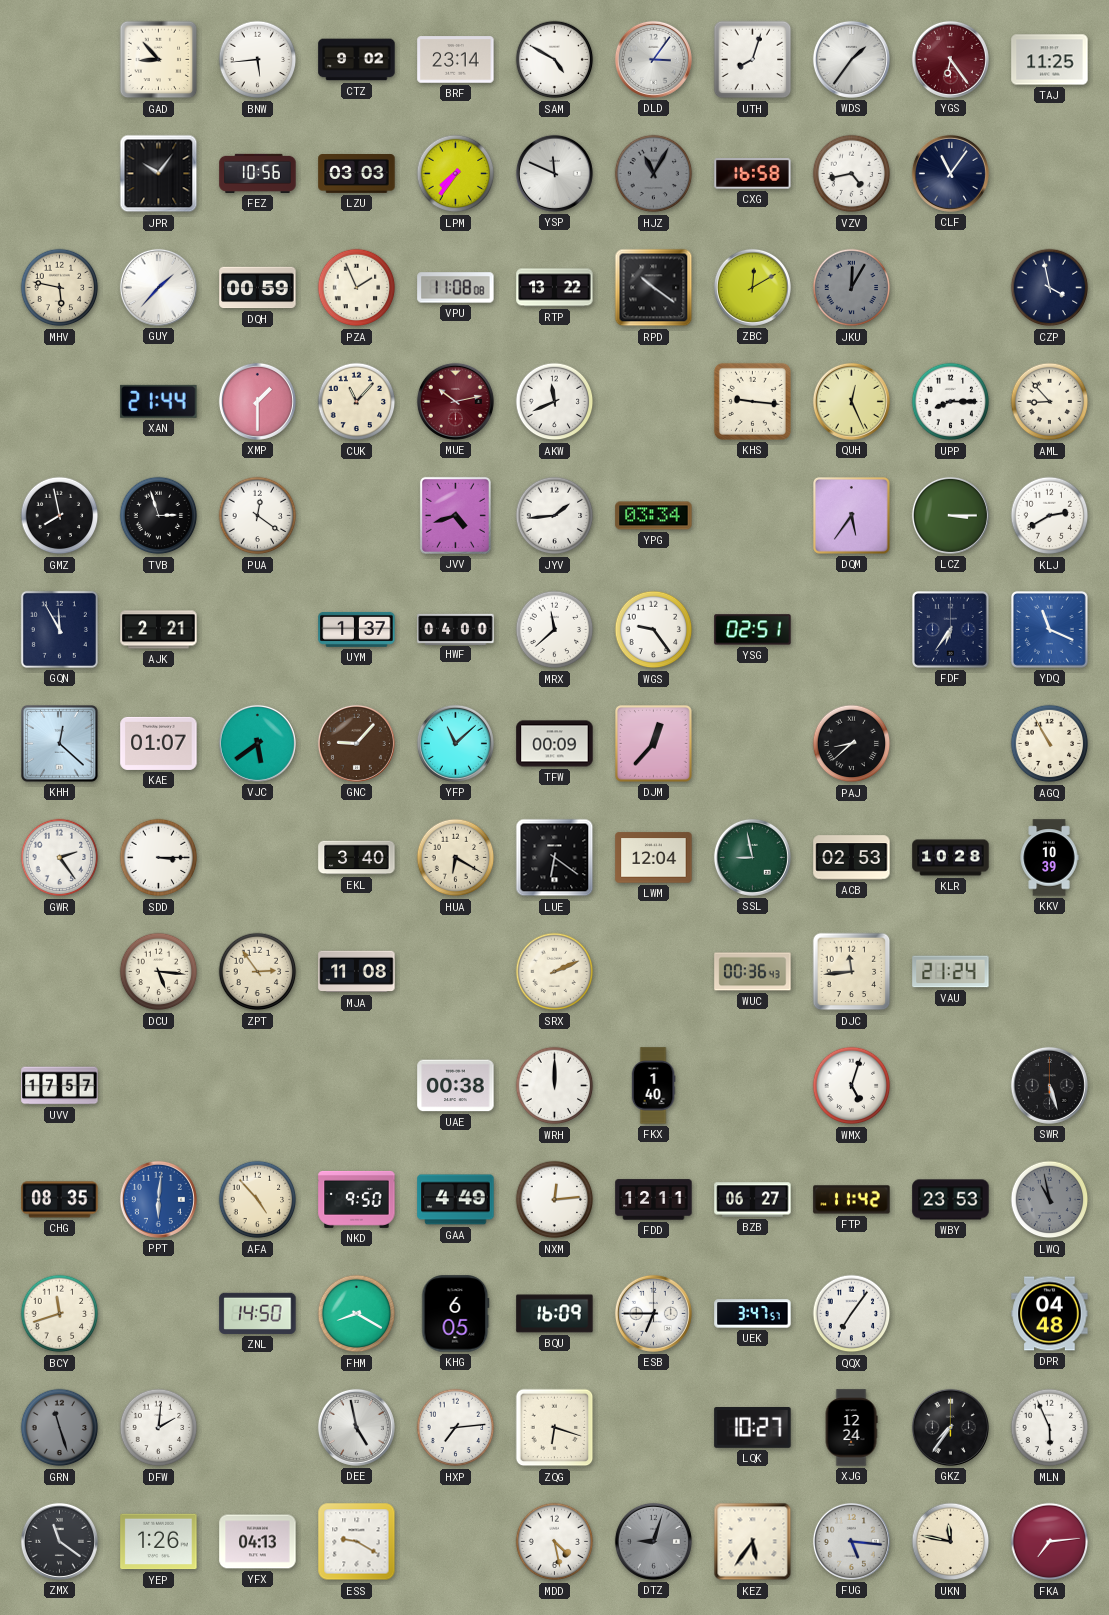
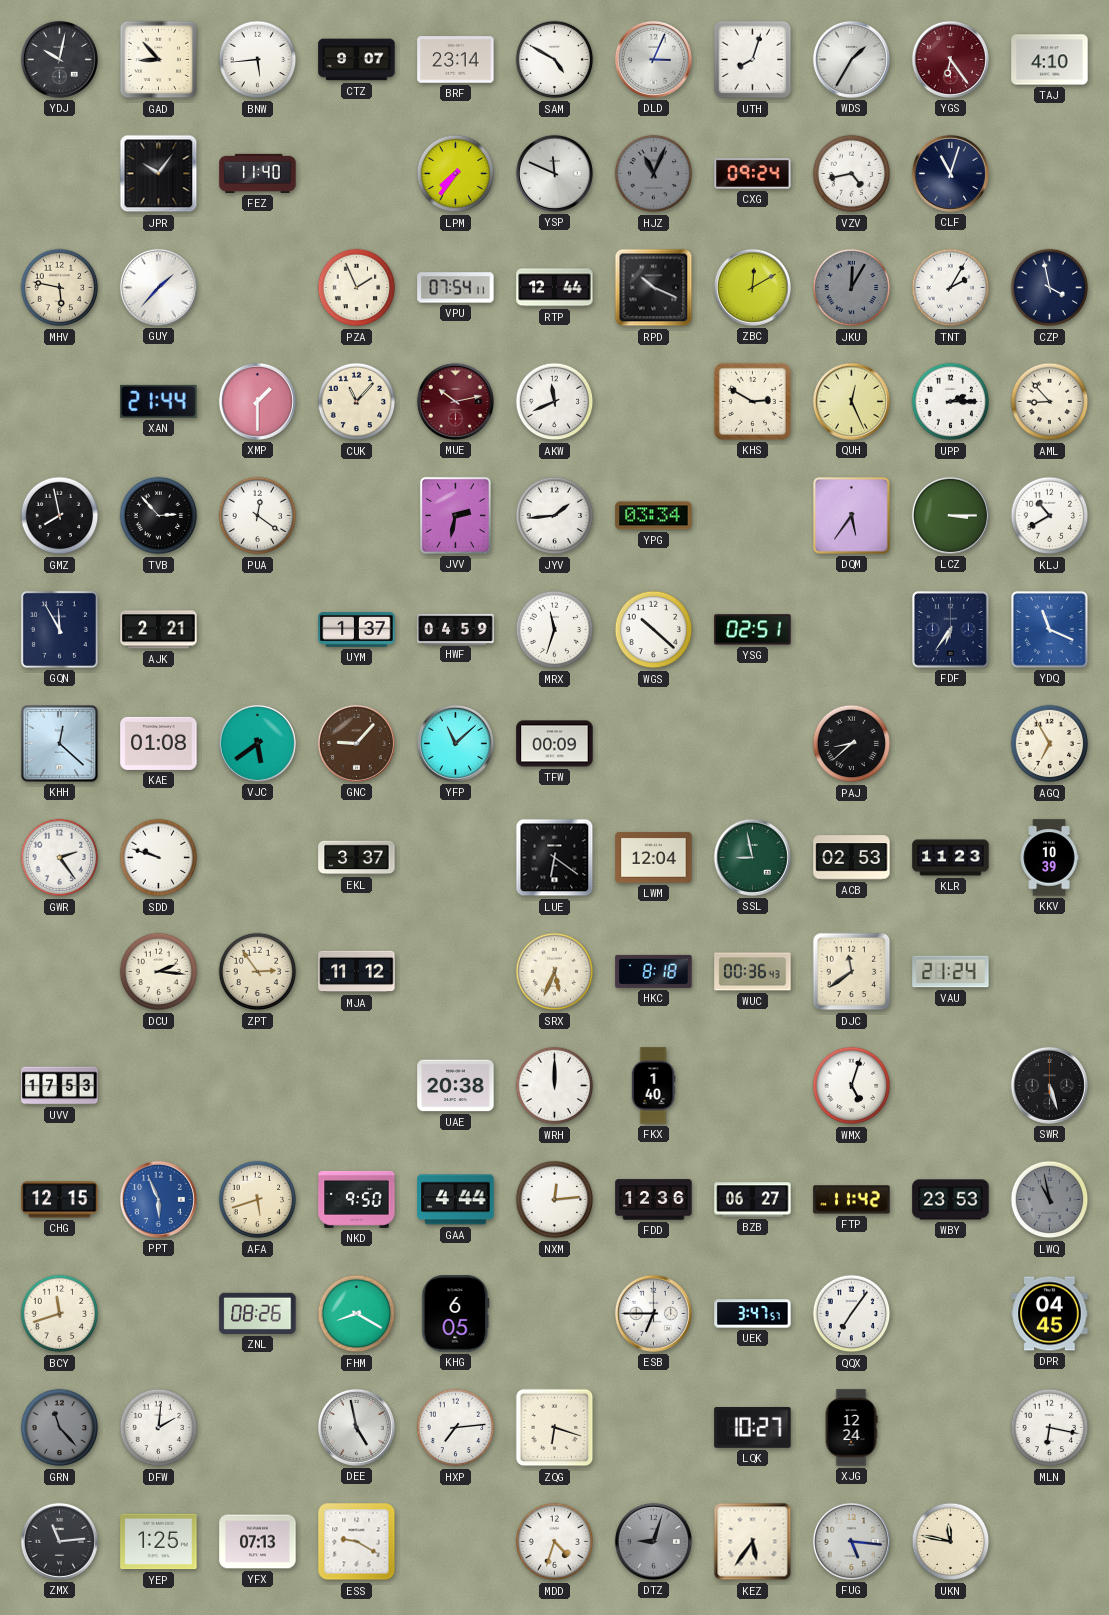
YDJ: none -> 10:02
CTZ: 9:02 -> 9:07
DLD: 3:06 -> 3:04
WDS: 1:36 -> 1:35
TAJ: 11:25 -> 4:10
FEZ: 10:56 -> 11:40
LZU: 03:03 -> none
HJZ: 11:05 -> 11:04
CXG: 16:58 -> 09:24
CLF: 11:06 -> 11:03
DQH: 00:59 -> none
VPU: 11:08 -> 07:54
RTP: 13:22 -> 12:44
RPD: 10:21 -> 10:19
TNT: none -> 2:05
KHS: 9:16 -> 2:50
UPP: 8:15 -> 2:15
TVB: 2:57 -> 2:53
JVV: 4:42 -> 2:32
KLJ: 2:40 -> 10:40
HWF: 04:00 -> 04:59
MRX: 11:38 -> 11:33
WGS: 9:24 -> 10:22
KAE: 01:07 -> 01:08
DJM: 12:37 -> none
AGQ: 10:55 -> 6:55
SDD: 3:15 -> 9:48
EKL: 3:40 -> 3:37
HUA: 6:20 -> none
KLR: 10:28 -> 11:23
DCU: 5:16 -> 2:16
MJA: 11:08 -> 11:12
SRX: 2:11 -> 5:34
HKC: none -> 8:18
DJC: 11:44 -> 11:39
UVV: 17:57 -> 17:53
UAE: 00:38 -> 20:38
CHG: 08:35 -> 12:15
PPT: 6:01 -> 5:56
AFA: 4:53 -> 5:42
GAA: 4:49 -> 4:44
FDD: 12:11 -> 12:36
ZNL: 14:50 -> 08:26
BQU: 16:09 -> none
DPR: 04:48 -> 04:45
GRN: 11:27 -> 11:23
GKZ: 7:36 -> none
MLN: 5:56 -> 6:17
ZMX: 11:21 -> 11:14
YEP: 1:26 -> 1:25
YFX: 04:13 -> 07:13
MDD: 4:28 -> 4:33
FKA: 7:14 -> none
